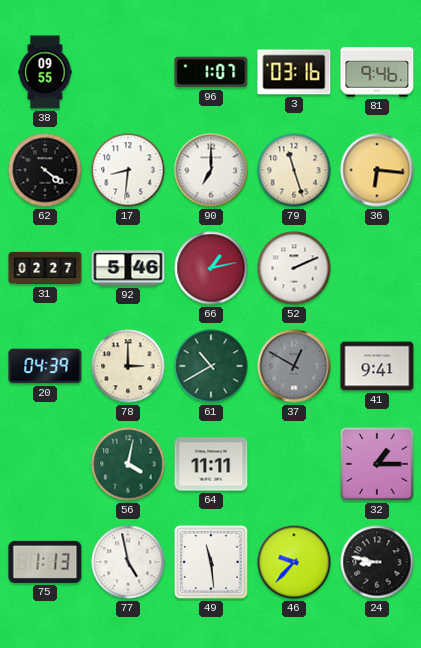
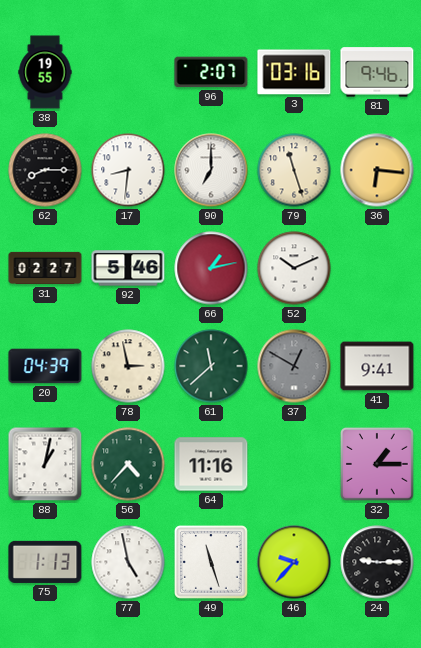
38: 09:55 -> 19:55
96: 1:07 -> 2:07
62: 4:21 -> 8:15
52: 2:11 -> 10:11
78: 3:00 -> 2:58
61: 10:40 -> 11:38
88: none -> 1:02
56: 4:02 -> 4:37
64: 11:11 -> 11:16
49: 11:29 -> 11:27
24: 8:47 -> 9:15
